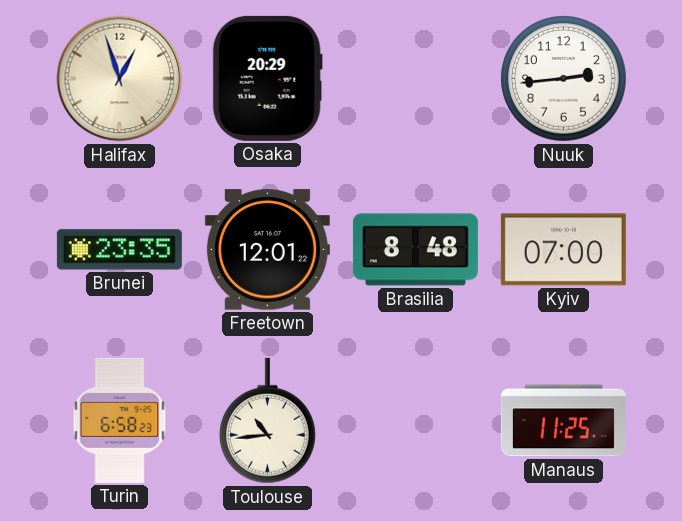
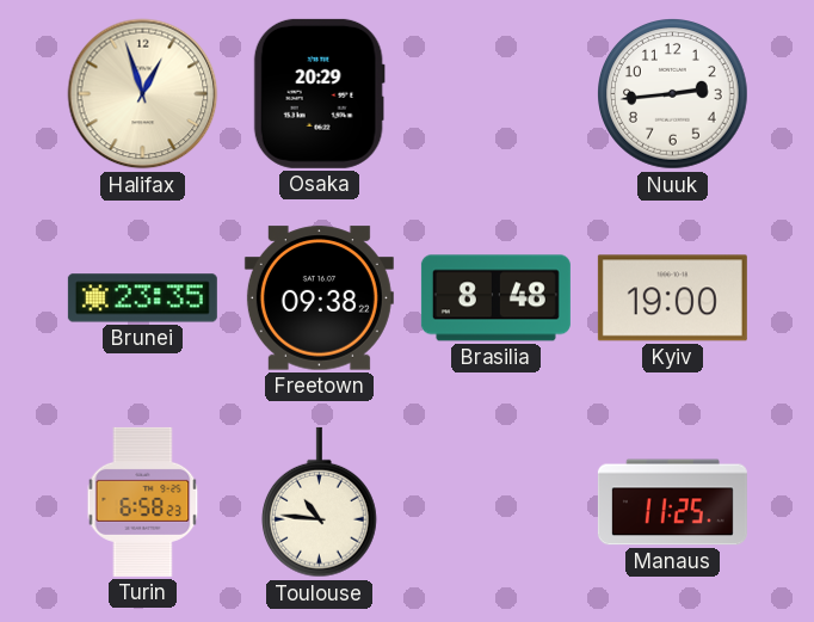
Freetown: 12:01 -> 09:38
Kyiv: 07:00 -> 19:00
Toulouse: 10:44 -> 10:46
